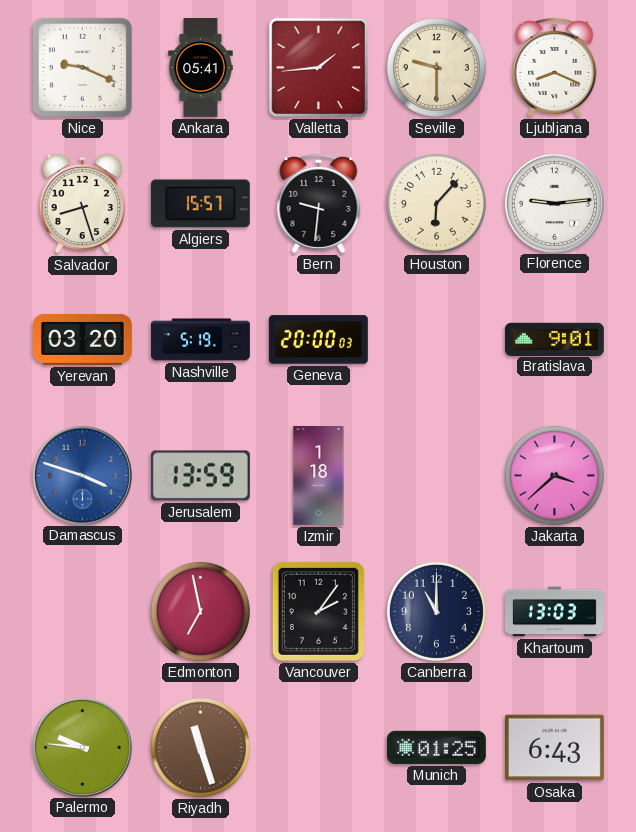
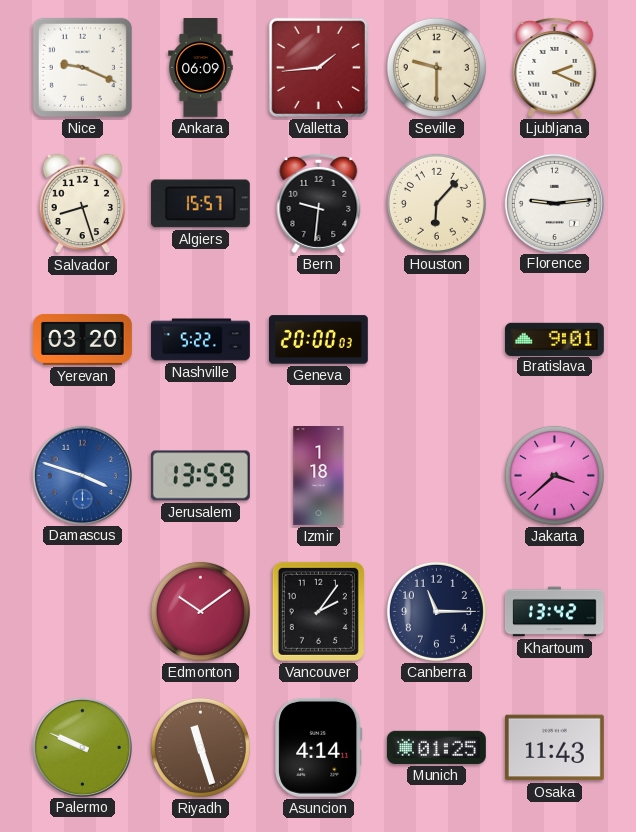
Ankara: 05:41 -> 06:09
Ljubljana: 8:19 -> 2:19
Nashville: 5:19 -> 5:22
Edmonton: 6:58 -> 10:09
Canberra: 11:00 -> 11:15
Khartoum: 13:03 -> 13:42
Palermo: 9:46 -> 9:49
Asuncion: none -> 4:14
Osaka: 6:43 -> 11:43
